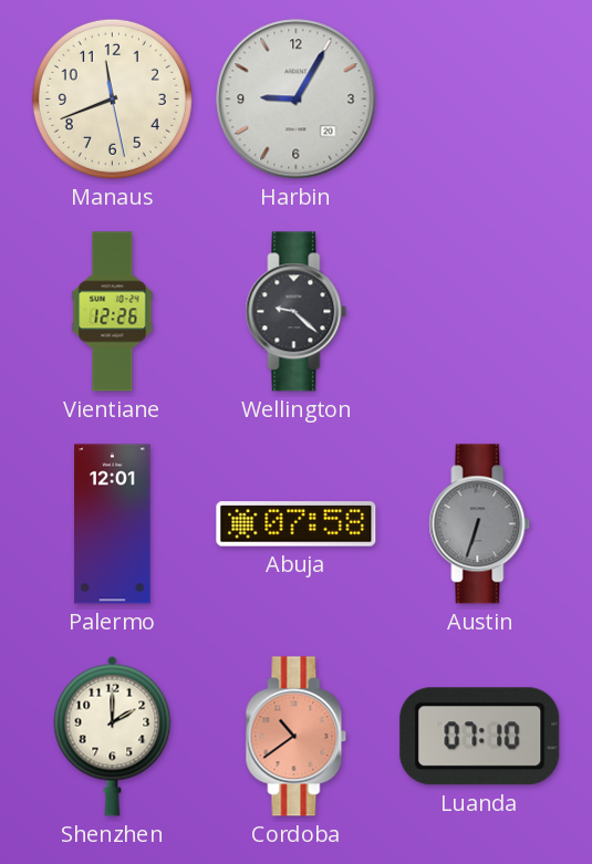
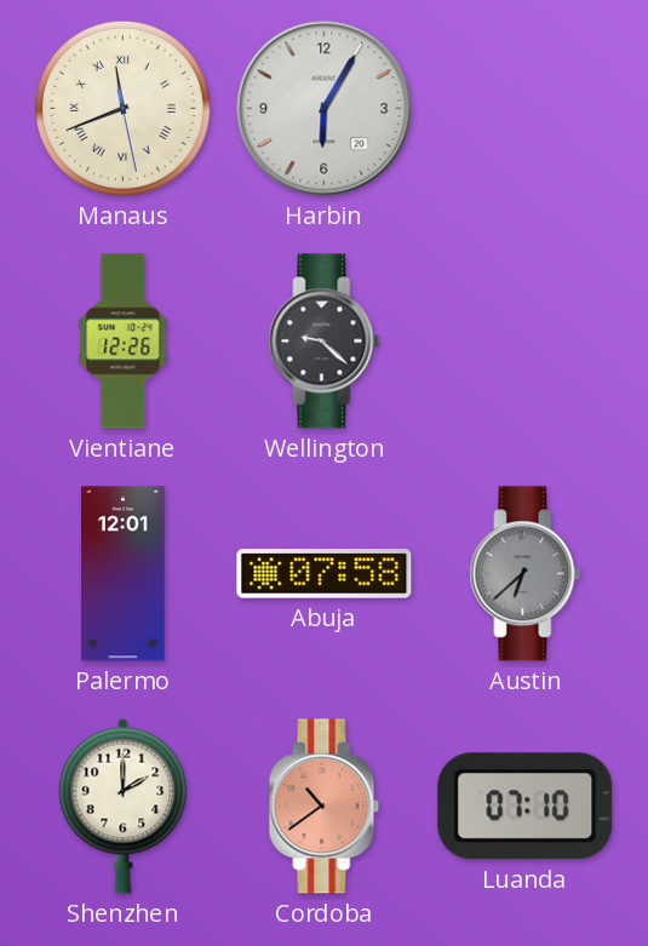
Manaus numerals: Arabic -> Roman
Harbin: 9:05 -> 6:05
Austin: 6:33 -> 6:38
